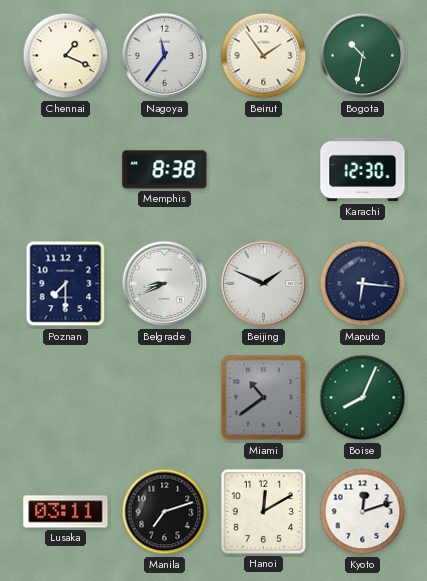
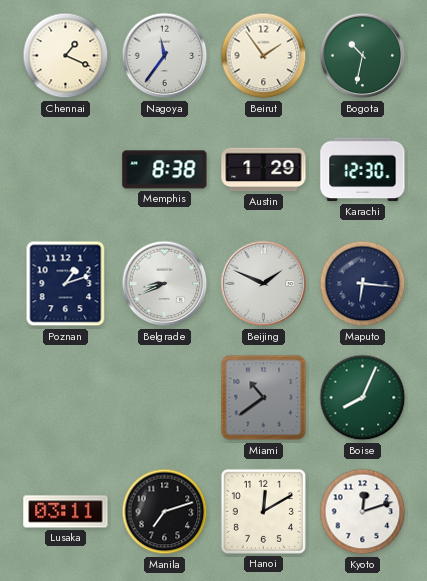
Austin: none -> 1:29
Poznan: 7:30 -> 1:12
